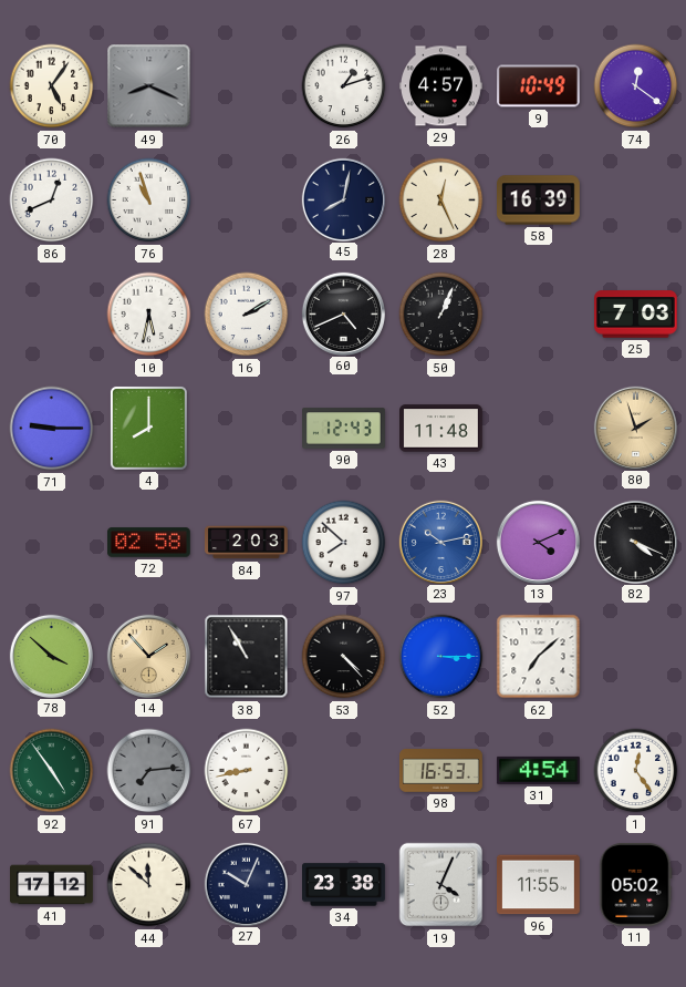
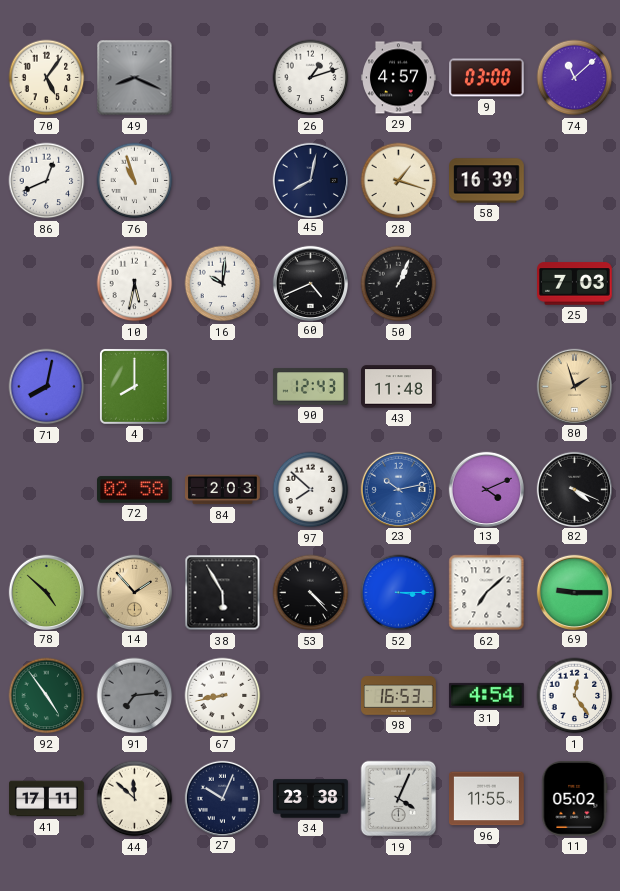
9: 10:49 -> 03:00
74: 12:21 -> 11:08
28: 12:26 -> 1:18
16: 2:10 -> 10:01
71: 9:15 -> 8:02
78: 3:52 -> 4:52
38: 10:55 -> 5:55
69: none -> 9:15
41: 17:12 -> 17:11
